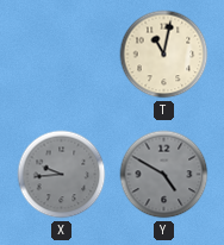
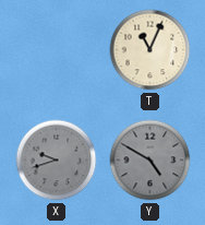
T: 11:02 -> 11:04
X: 9:44 -> 9:42
